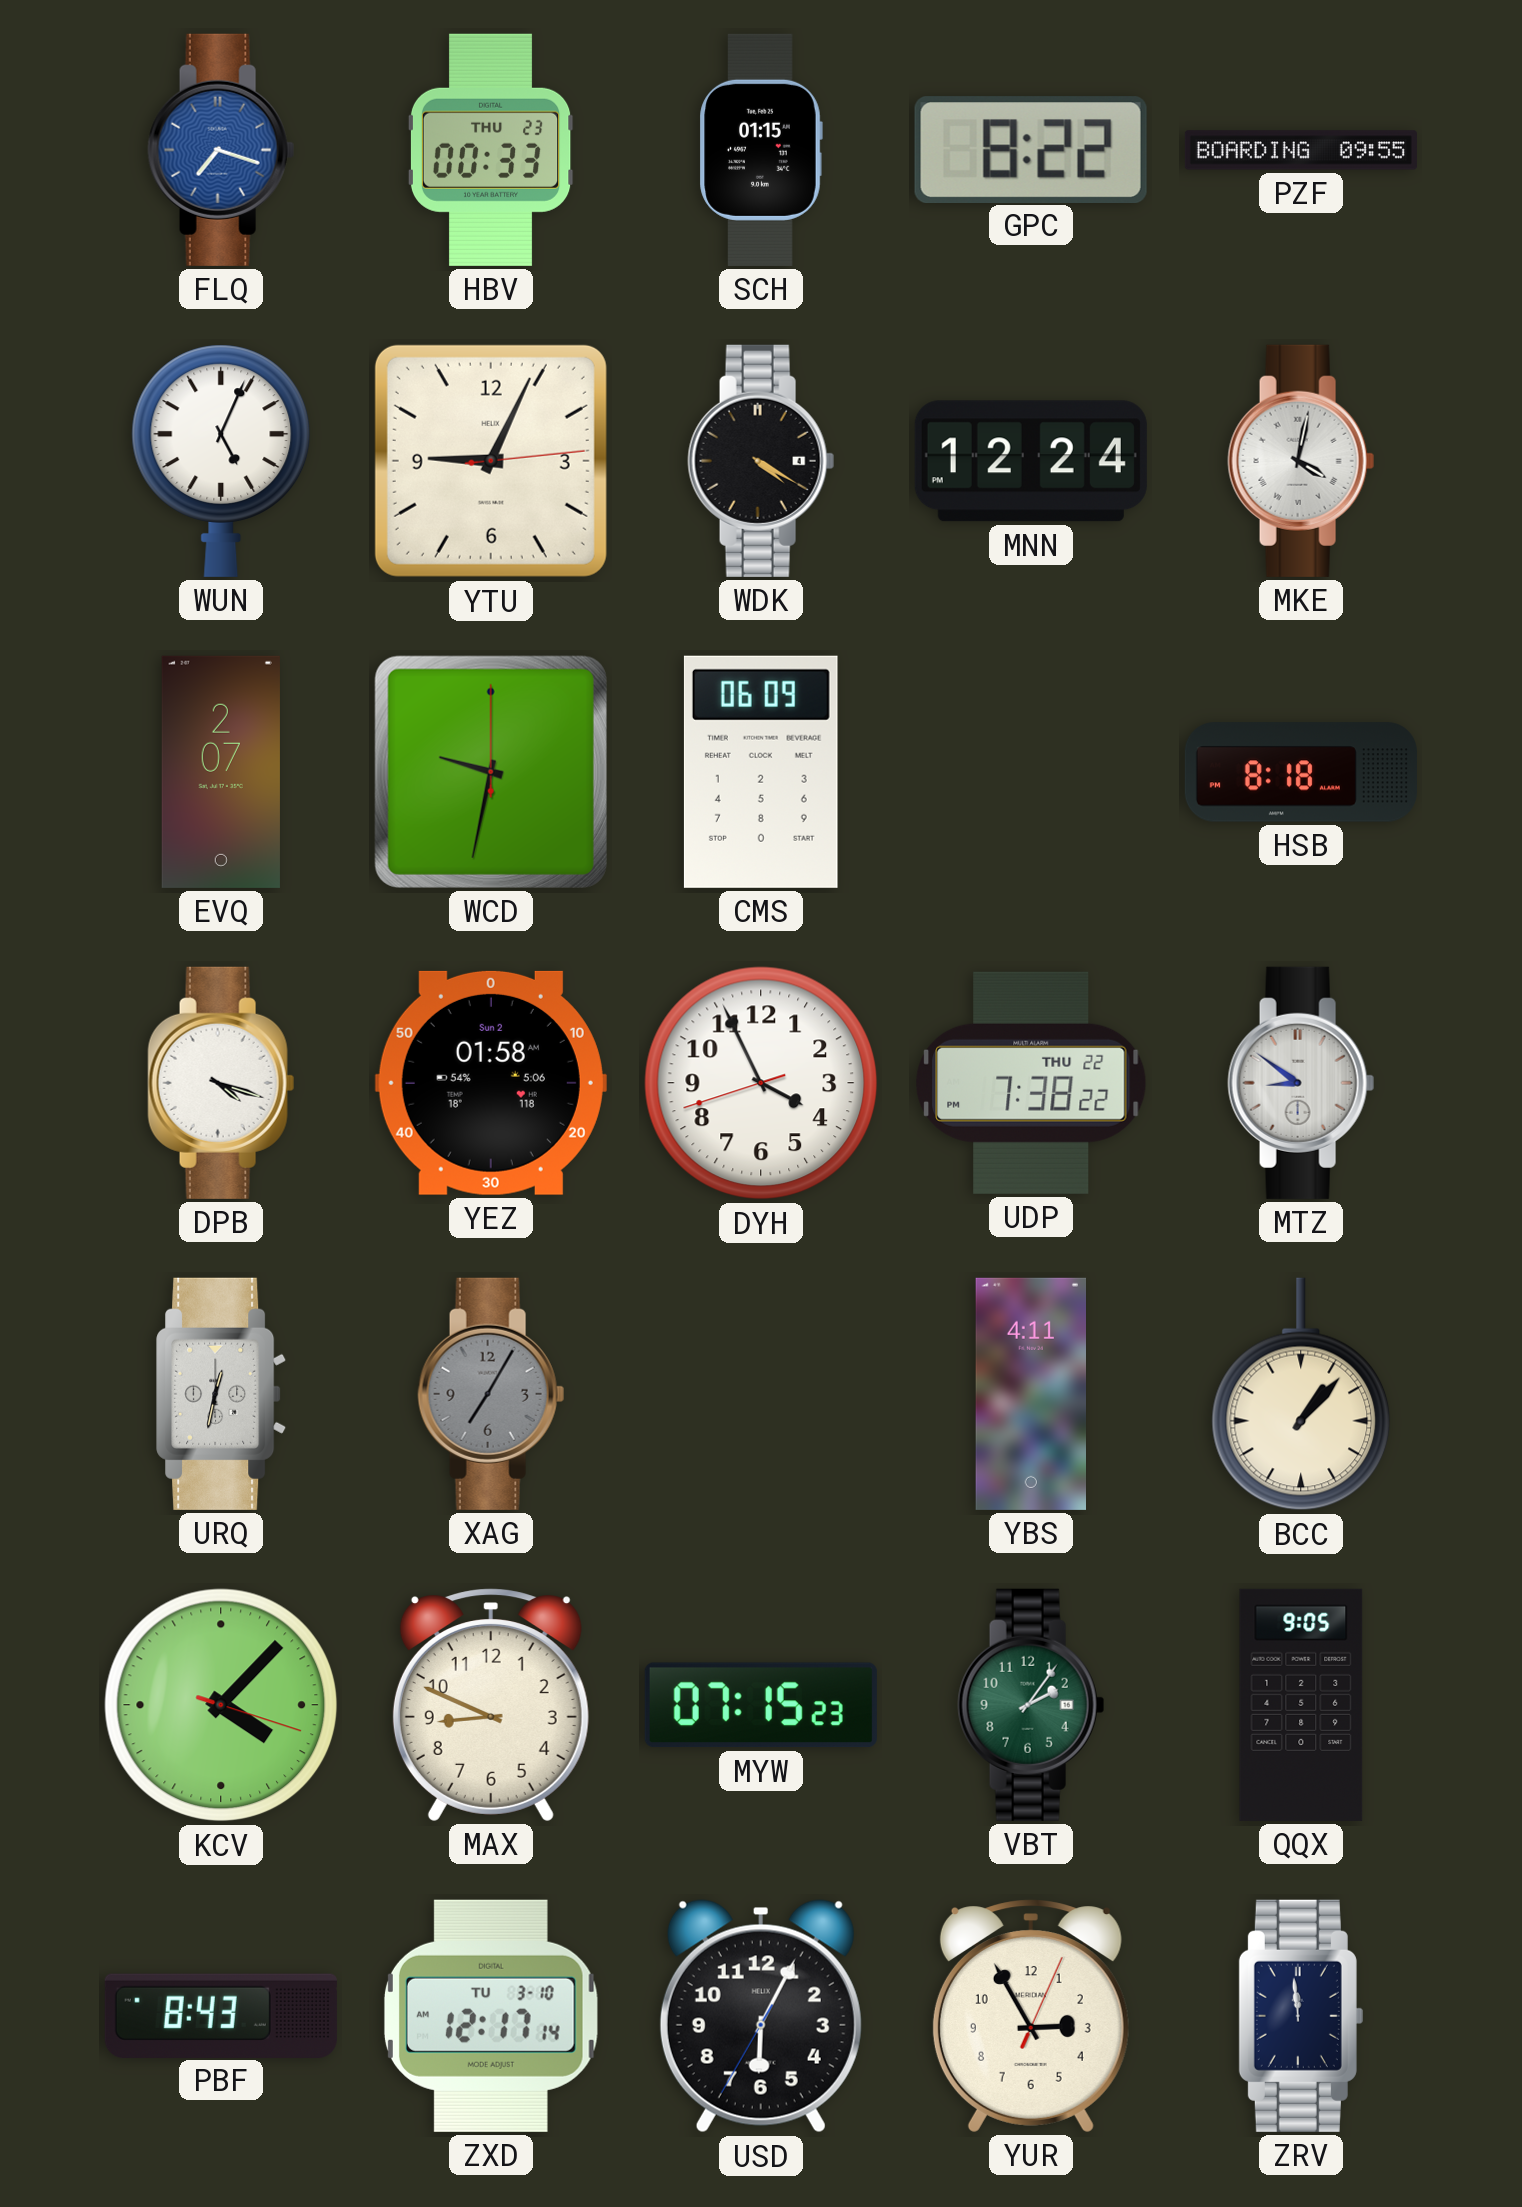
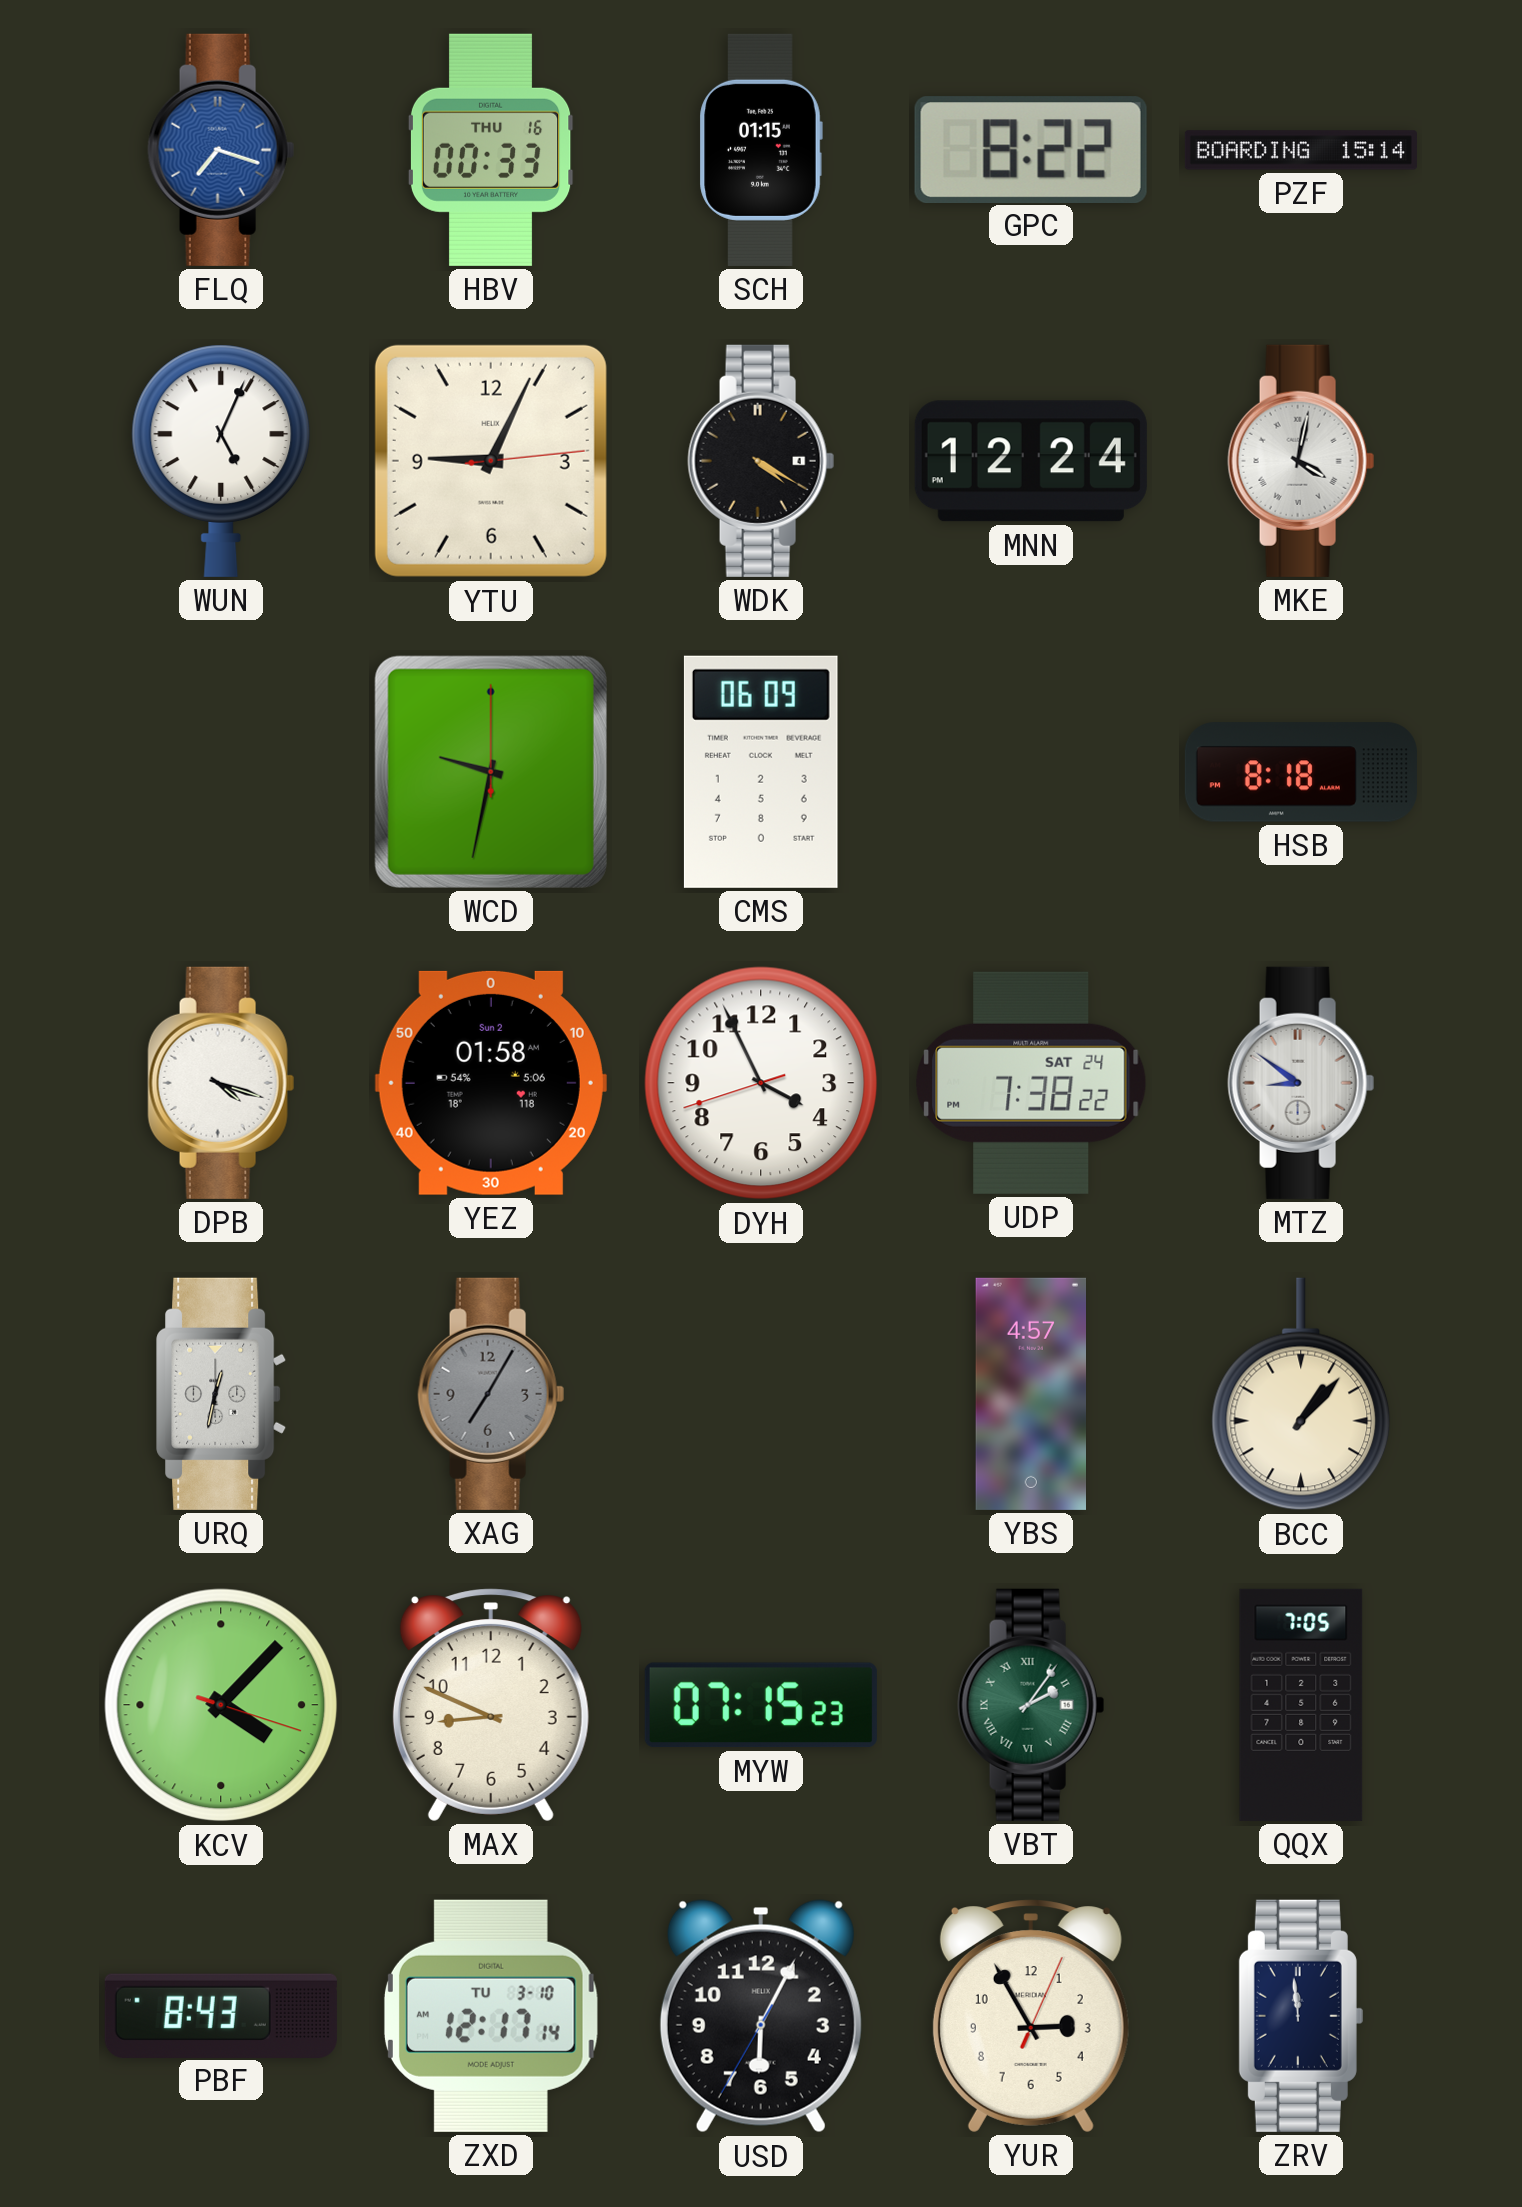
HBV date: THU 23 -> THU 16
PZF: 09:55 -> 15:14
EVQ: 2:07 -> none
UDP date: THU 22 -> SAT 24
YBS: 4:11 -> 4:57
VBT numerals: Arabic -> Roman
QQX: 9:05 -> 7:05
